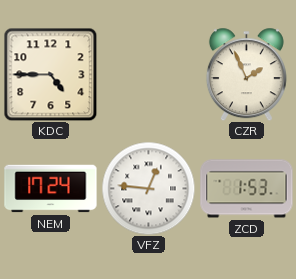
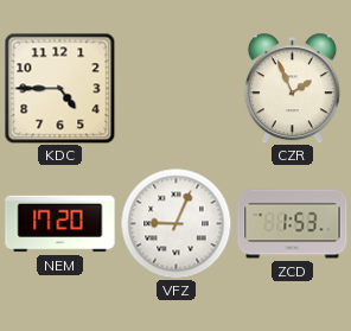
NEM: 17:24 -> 17:20
VFZ: 12:46 -> 9:04
